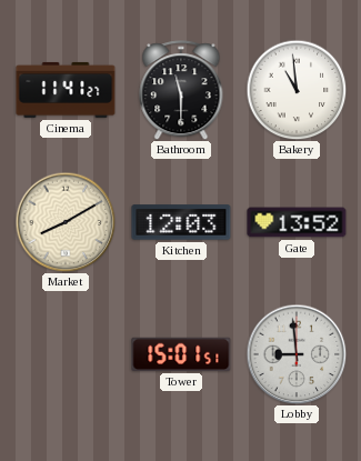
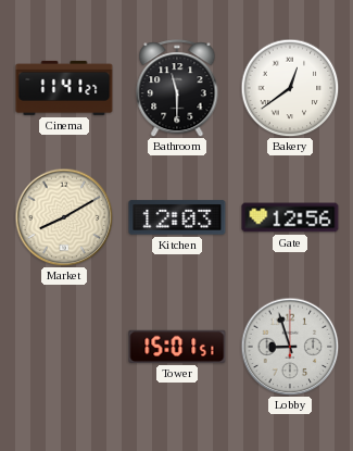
Bakery: 10:59 -> 12:39
Gate: 13:52 -> 12:56
Lobby: 8:59 -> 8:57
